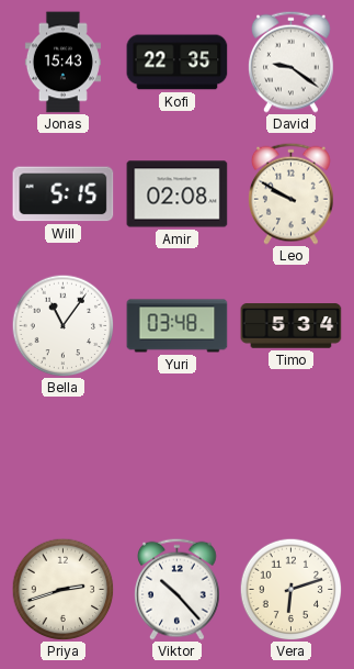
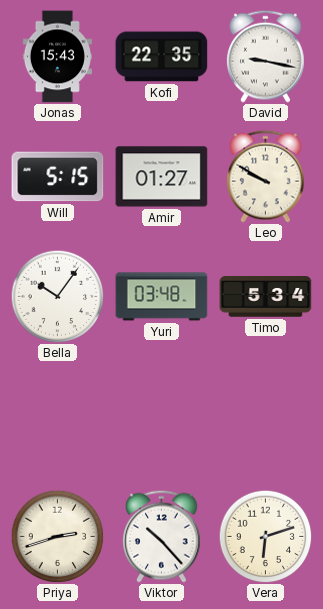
David: 9:21 -> 9:17
Amir: 02:08 -> 01:27
Bella: 11:06 -> 10:06
